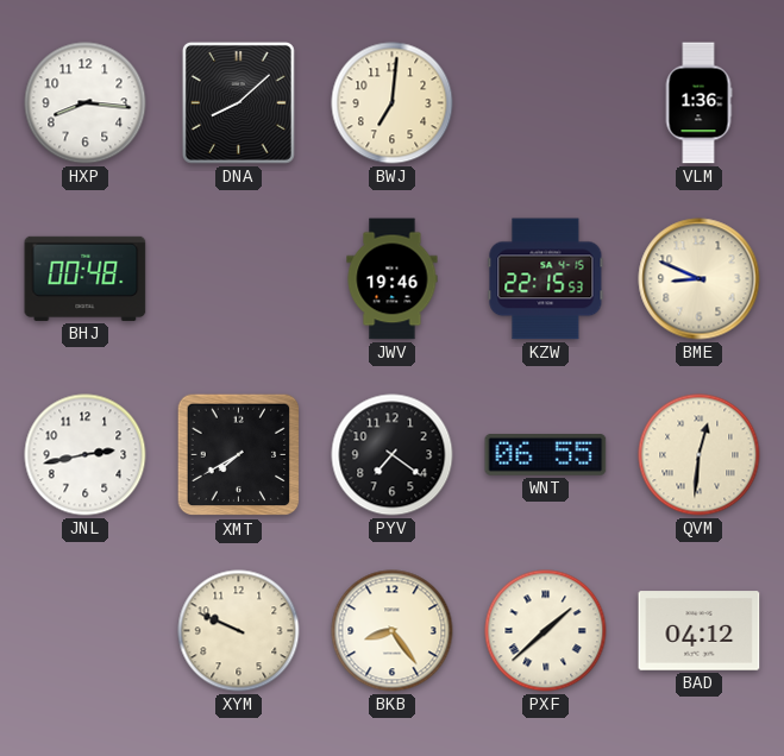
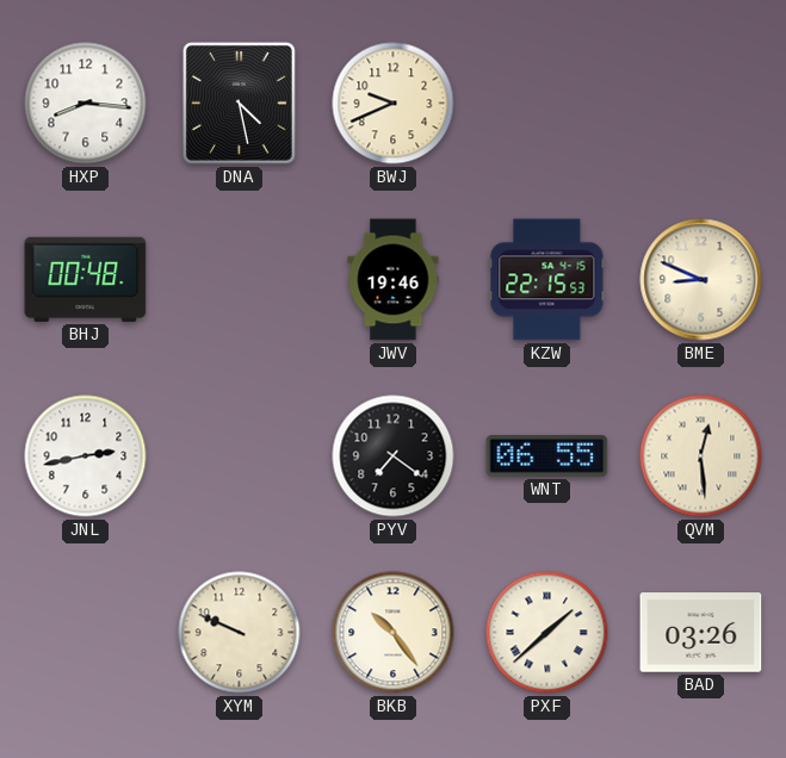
DNA: 8:08 -> 4:28
BWJ: 7:01 -> 9:41
VLM: 1:36 -> none
XMT: 7:40 -> none
QVM: 12:31 -> 12:29
BKB: 8:24 -> 10:24
BAD: 04:12 -> 03:26
